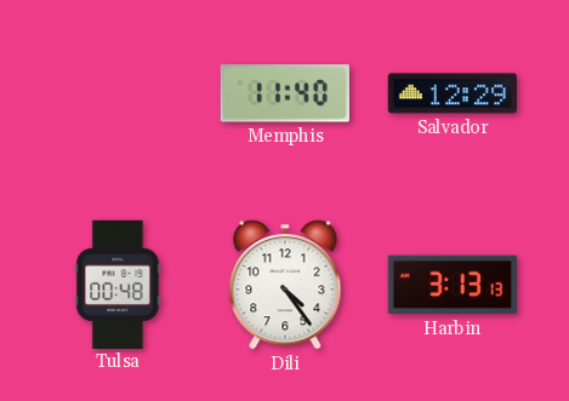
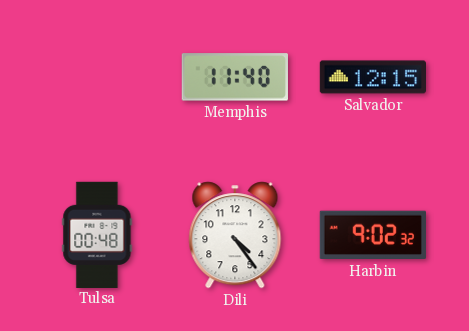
Salvador: 12:29 -> 12:15
Harbin: 3:13 -> 9:02
